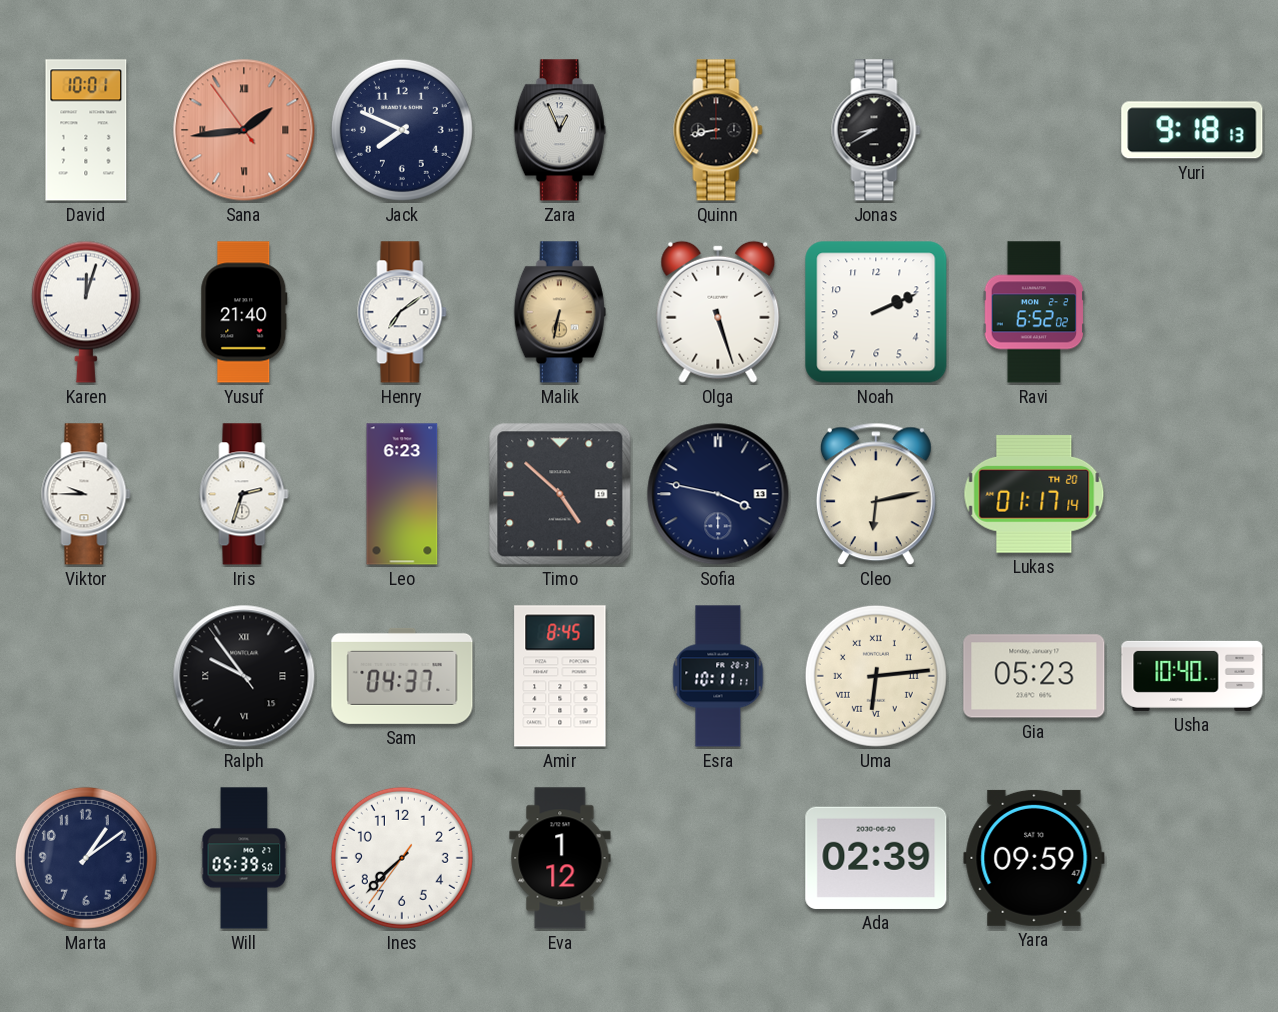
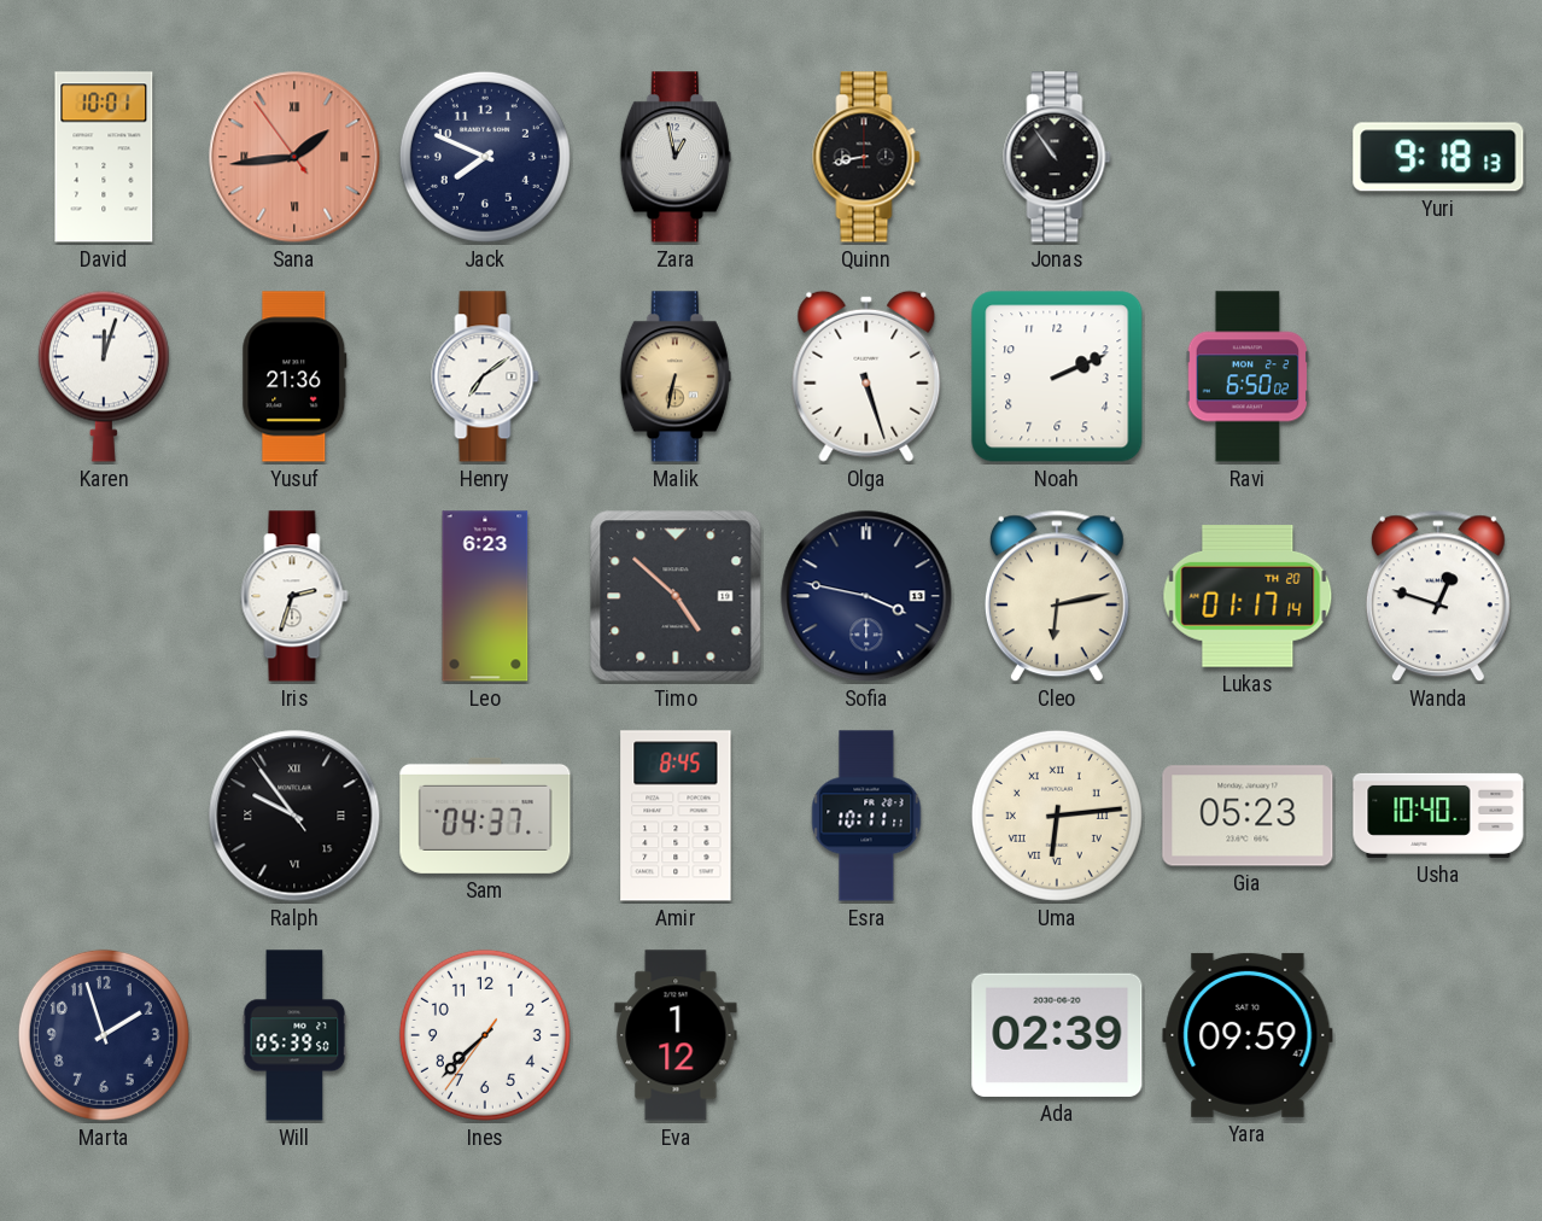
Zara: 12:56 -> 12:58
Jonas: 8:40 -> 10:54
Yusuf: 21:40 -> 21:36
Ravi: 6:52 -> 6:50
Viktor: 9:45 -> none
Wanda: none -> 12:48
Marta: 1:09 -> 1:57
